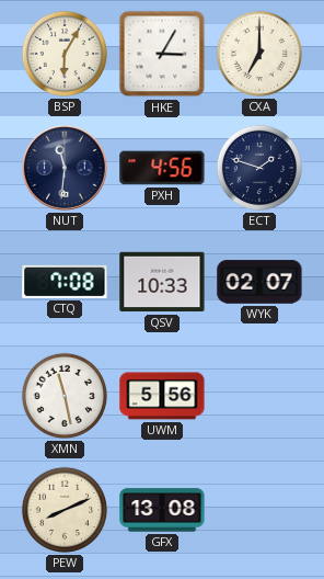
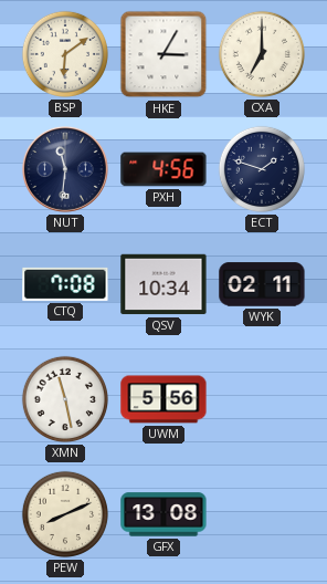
BSP: 6:05 -> 6:09
QSV: 10:33 -> 10:34
WYK: 02:07 -> 02:11
